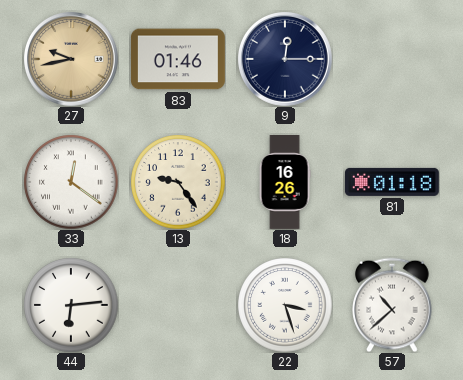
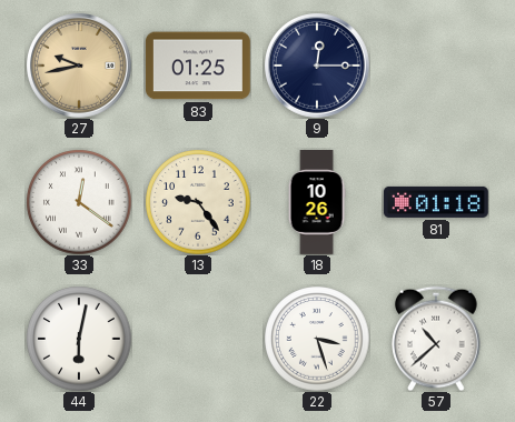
83: 01:46 -> 01:25
18: 16:26 -> 10:26
44: 6:14 -> 6:02
